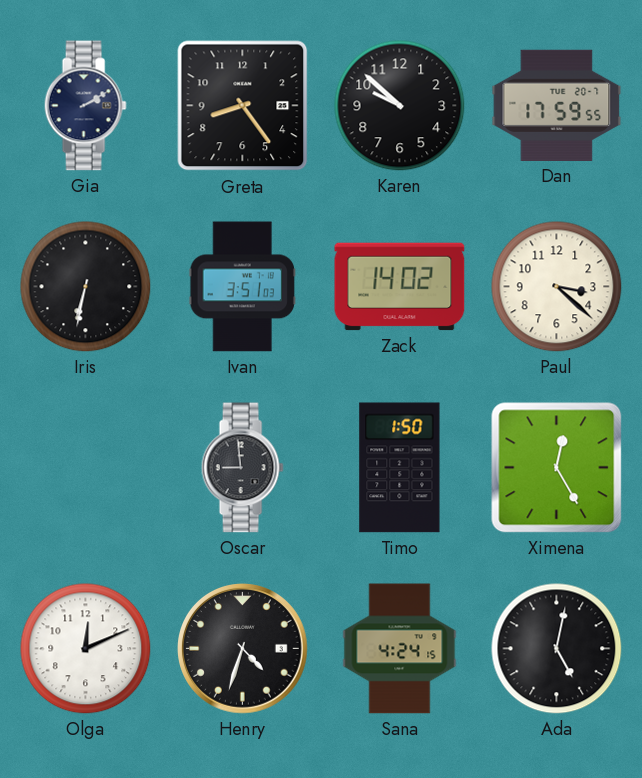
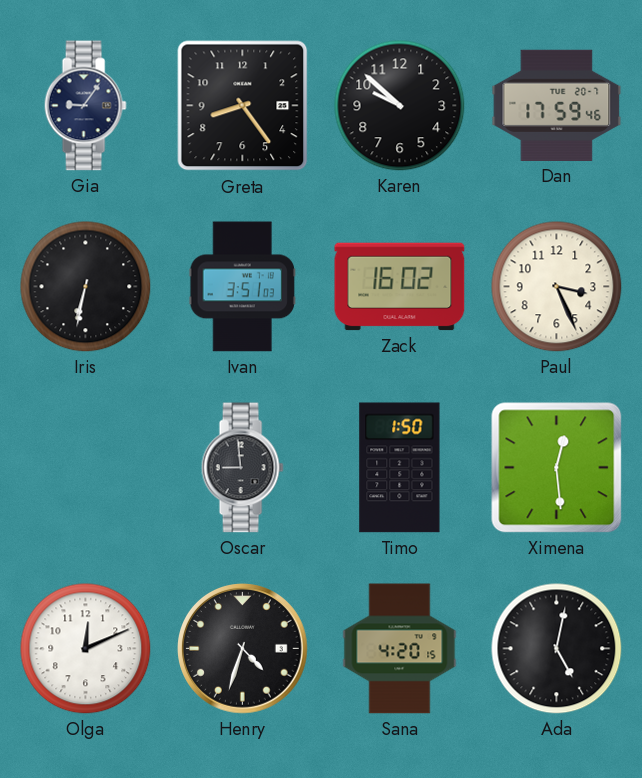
Gia: 2:10 -> 9:06
Dan: 17:59:55 -> 17:59:46
Zack: 14:02 -> 16:02
Paul: 3:22 -> 3:26
Ximena: 12:25 -> 12:29
Sana: 4:24 -> 4:20
